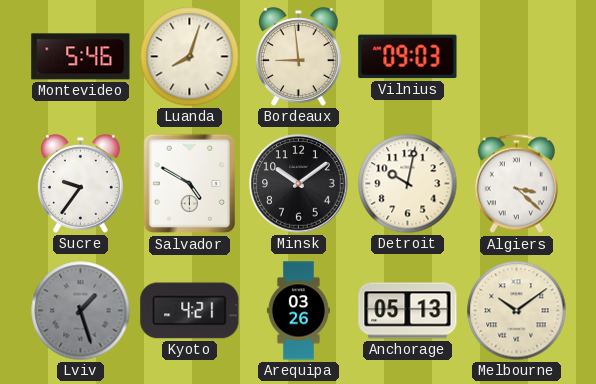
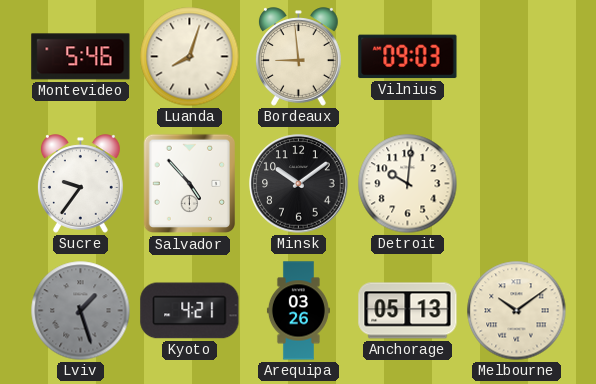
Salvador: 4:50 -> 4:53
Detroit: 10:02 -> 10:01
Algiers: 3:22 -> none
